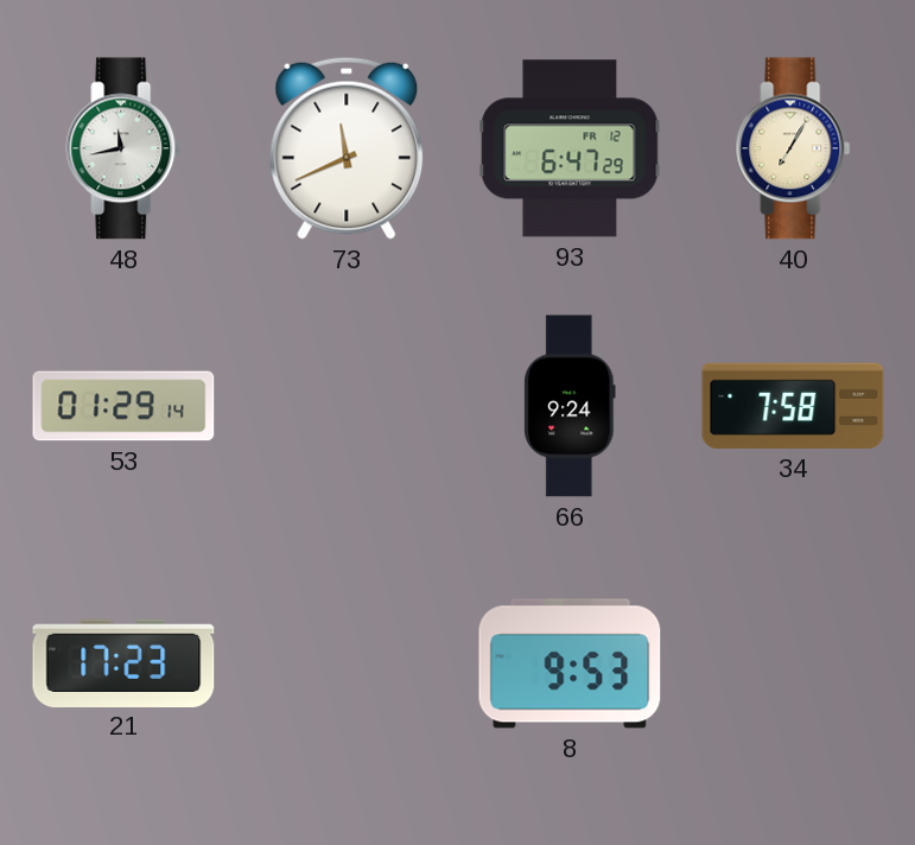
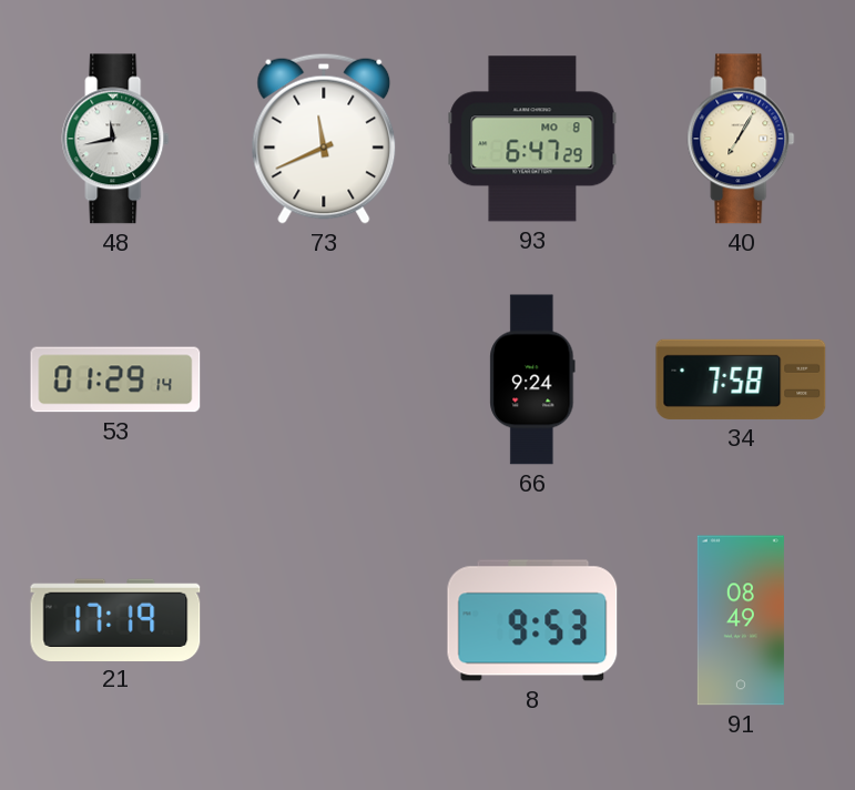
93 date: FR 12 -> MO 8
21: 17:23 -> 17:19
91: none -> 08:49
